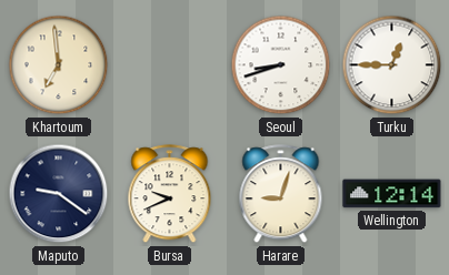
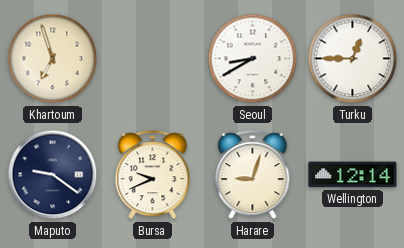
Khartoum: 6:59 -> 6:57
Seoul: 8:42 -> 8:40
